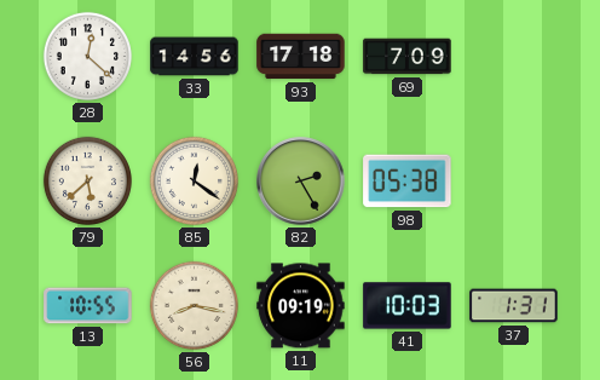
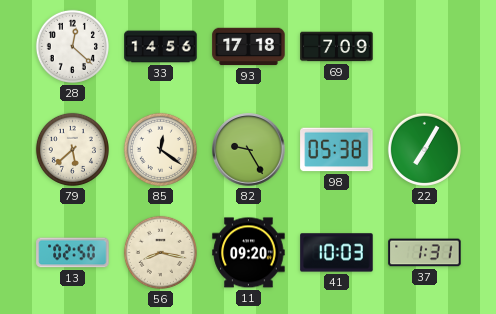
82: 2:25 -> 9:25
22: none -> 7:05
13: 10:55 -> 02:50
11: 09:19 -> 09:20
